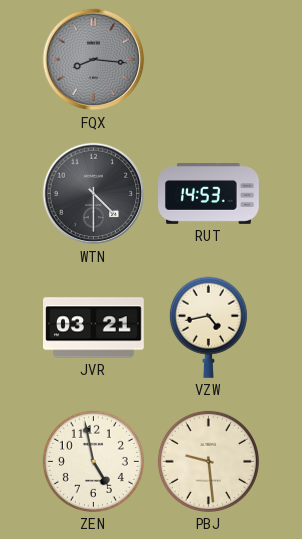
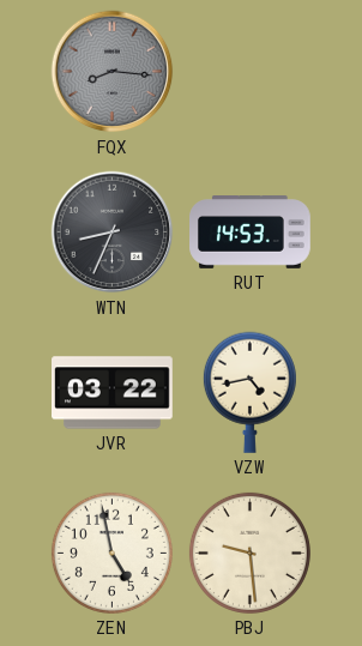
WTN: 4:30 -> 8:34
JVR: 03:21 -> 03:22
